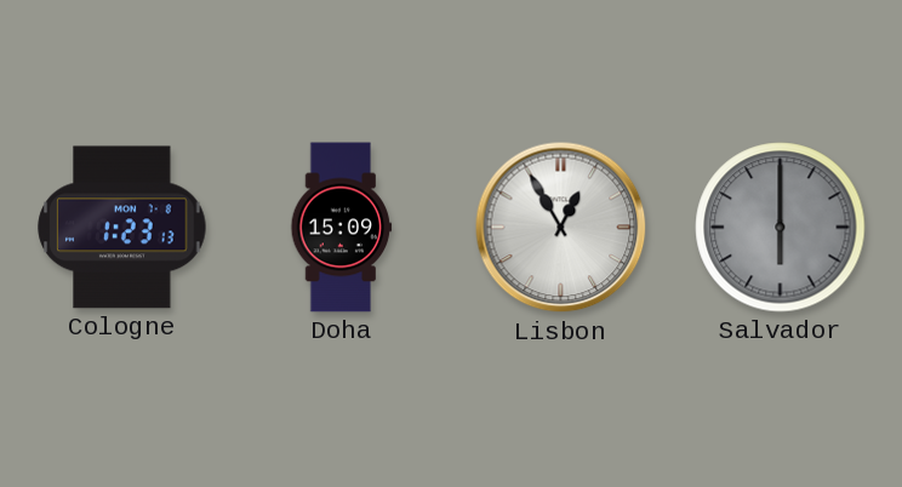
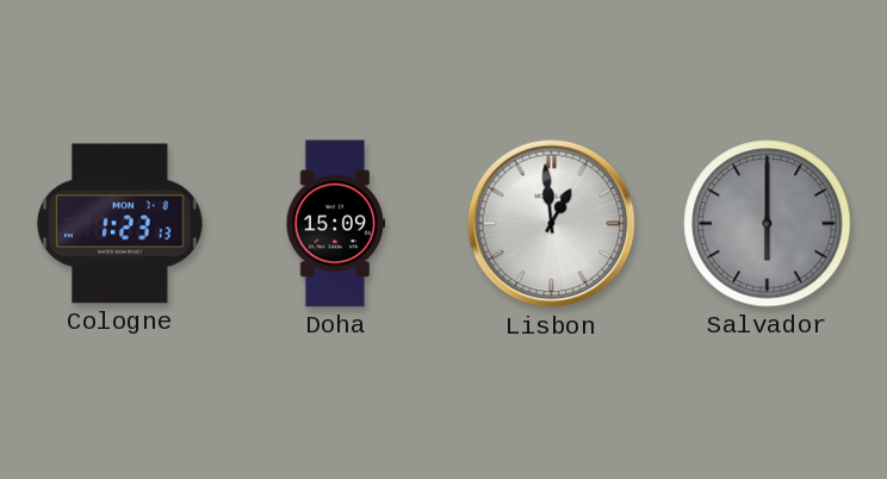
Lisbon: 12:55 -> 12:59
